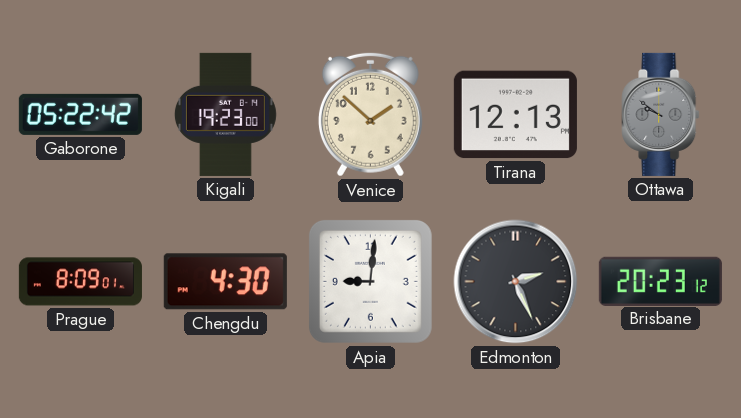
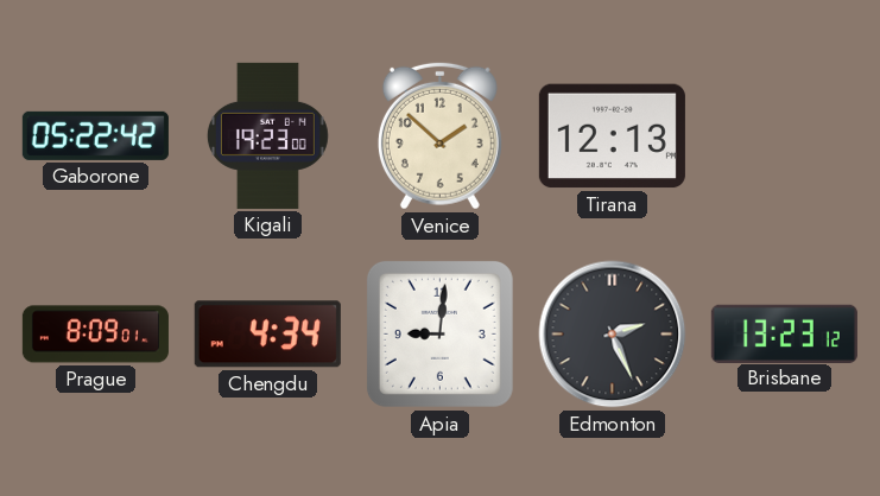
Ottawa: 9:51 -> none
Chengdu: 4:30 -> 4:34
Brisbane: 20:23 -> 13:23
